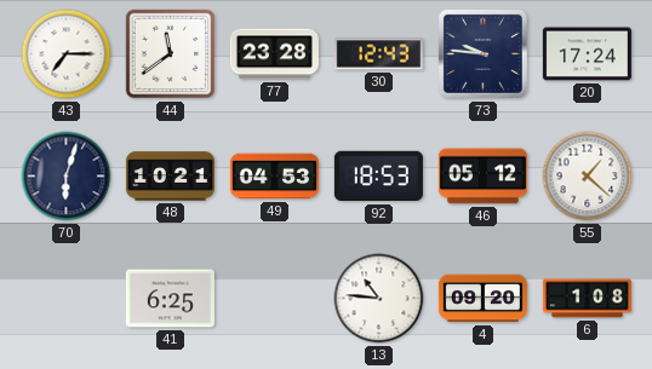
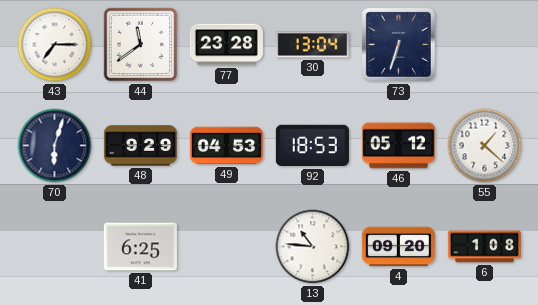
30: 12:43 -> 13:04
73: 9:46 -> 6:33
20: 17:24 -> none
48: 10:21 -> 9:29
